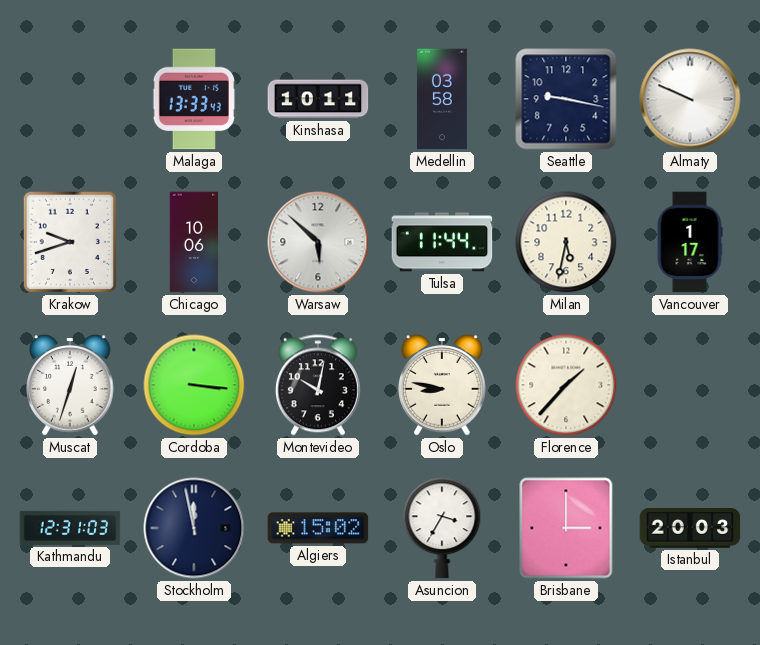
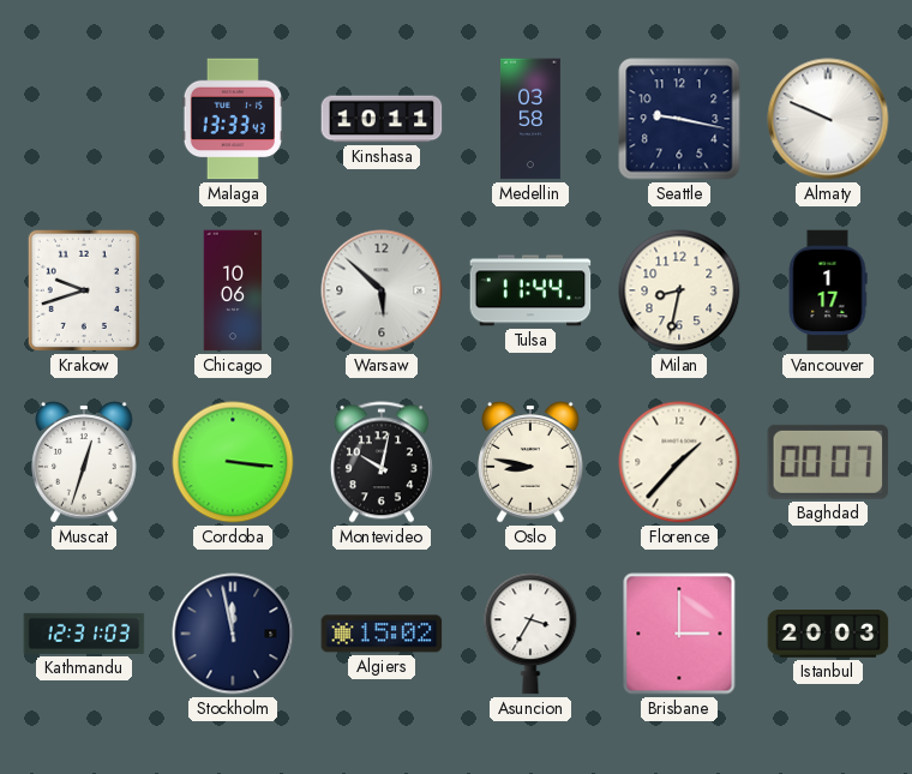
Milan: 5:32 -> 8:32
Baghdad: none -> 00:07
